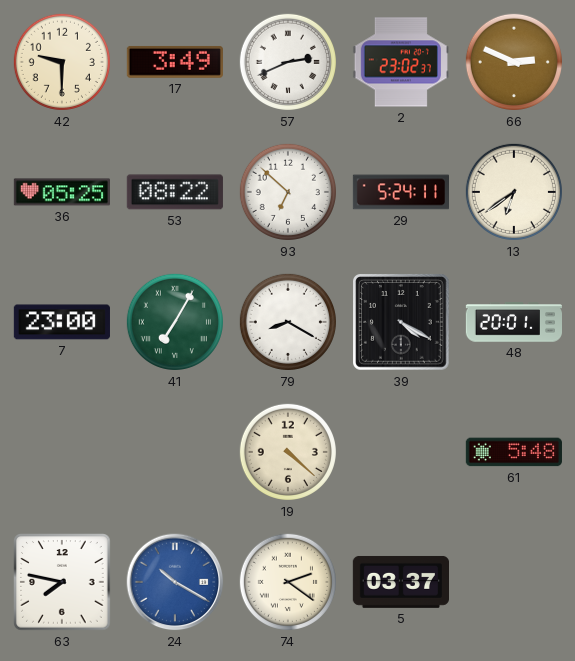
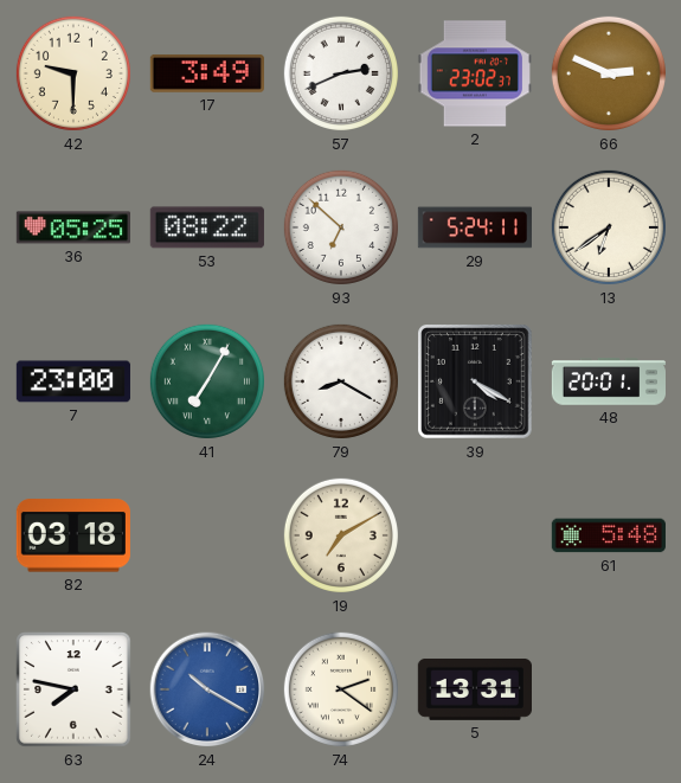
82: none -> 03:18
19: 4:22 -> 7:10
5: 03:37 -> 13:31
